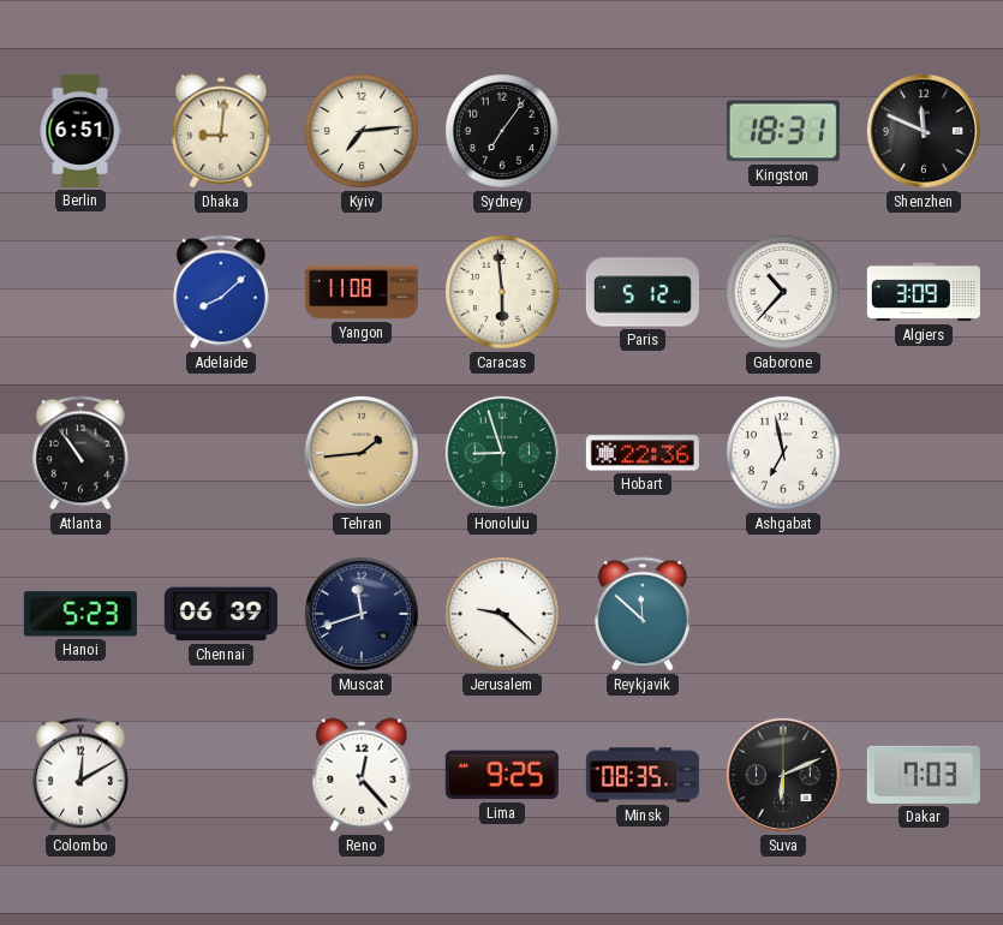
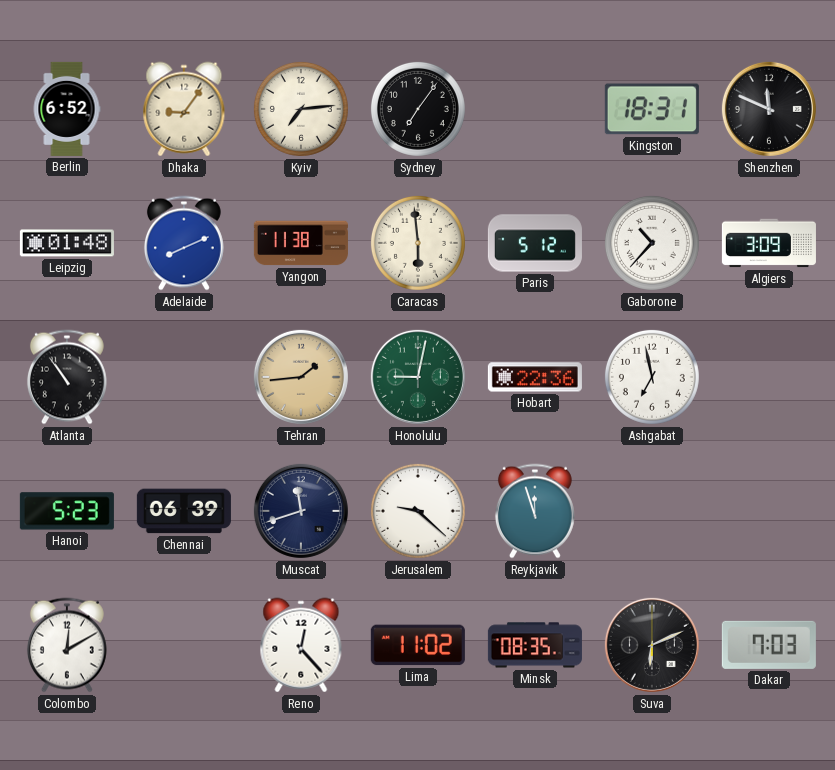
Berlin: 6:51 -> 6:52
Dhaka: 9:01 -> 9:06
Leipzig: none -> 01:48
Adelaide: 8:08 -> 8:11
Yangon: 11:08 -> 11:38
Honolulu: 8:57 -> 9:02
Reykjavik: 11:52 -> 11:57
Lima: 9:25 -> 11:02
